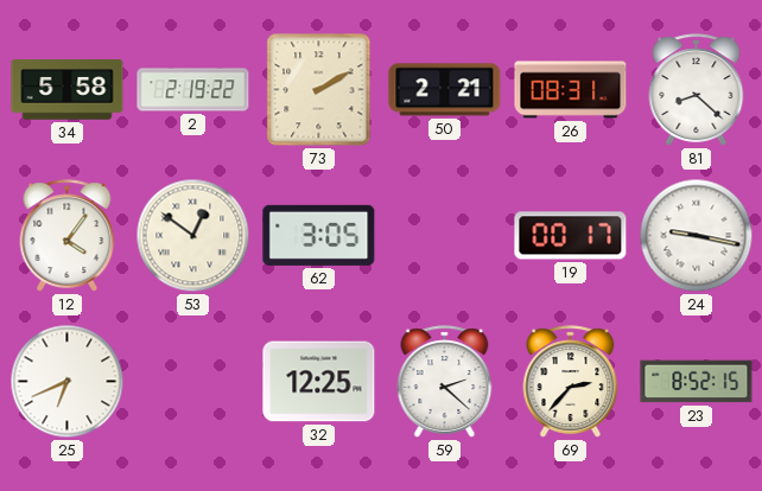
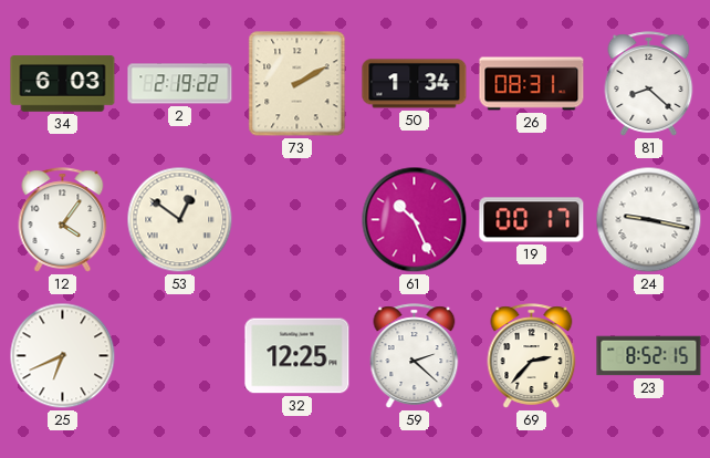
34: 5:58 -> 6:03
50: 2:21 -> 1:34
62: 3:05 -> none
61: none -> 10:26
